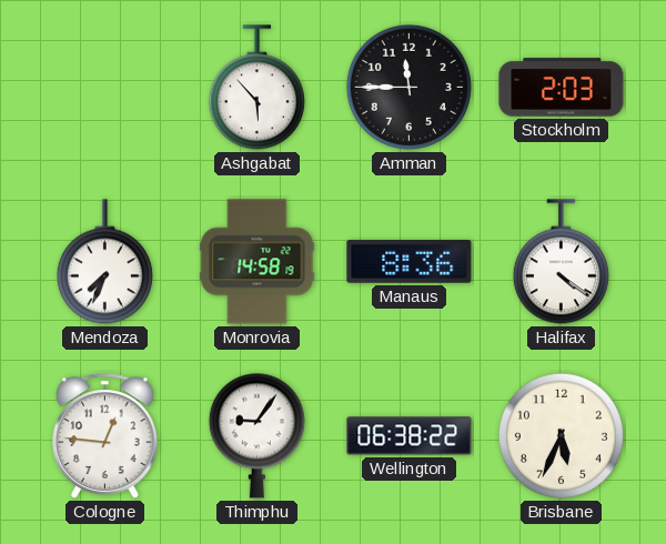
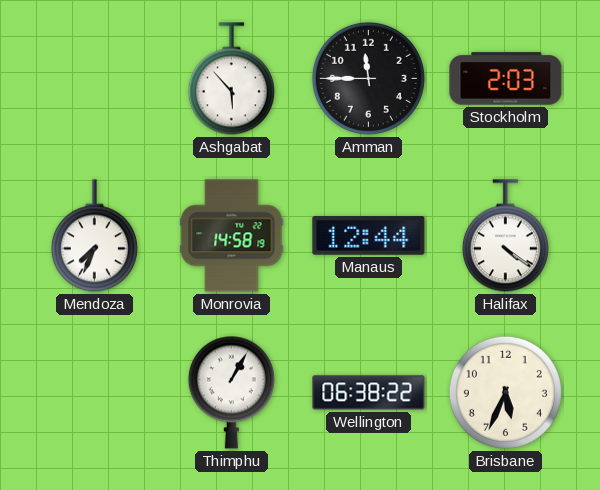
Manaus: 8:36 -> 12:44
Cologne: 12:46 -> none
Thimphu: 9:06 -> 1:05
